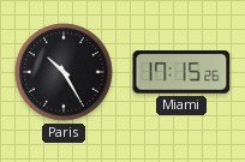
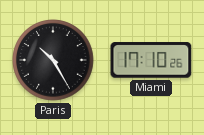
Miami: 17:15 -> 17:10
